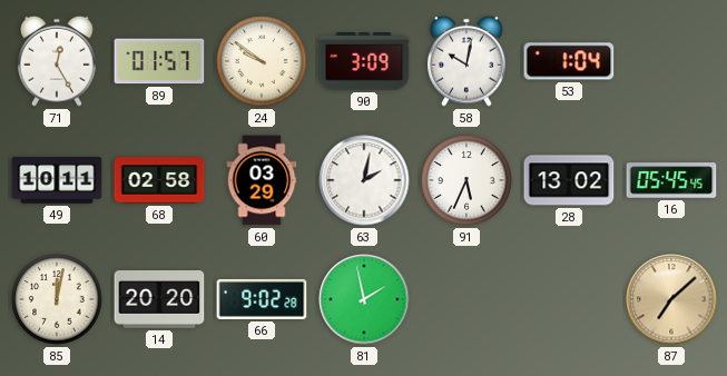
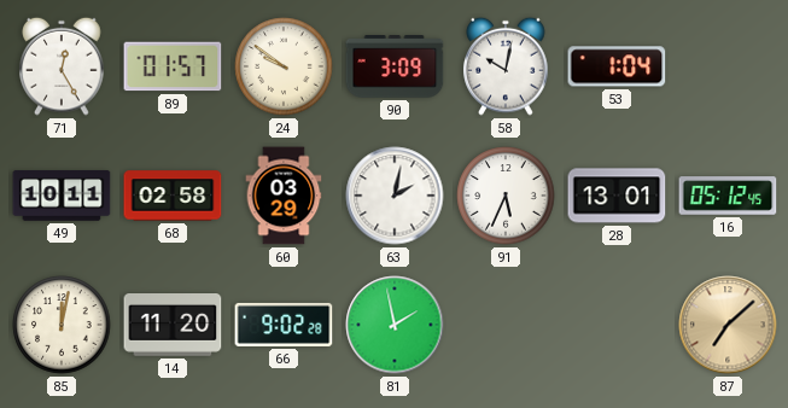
28: 13:02 -> 13:01
16: 05:45 -> 05:12
14: 20:20 -> 11:20
